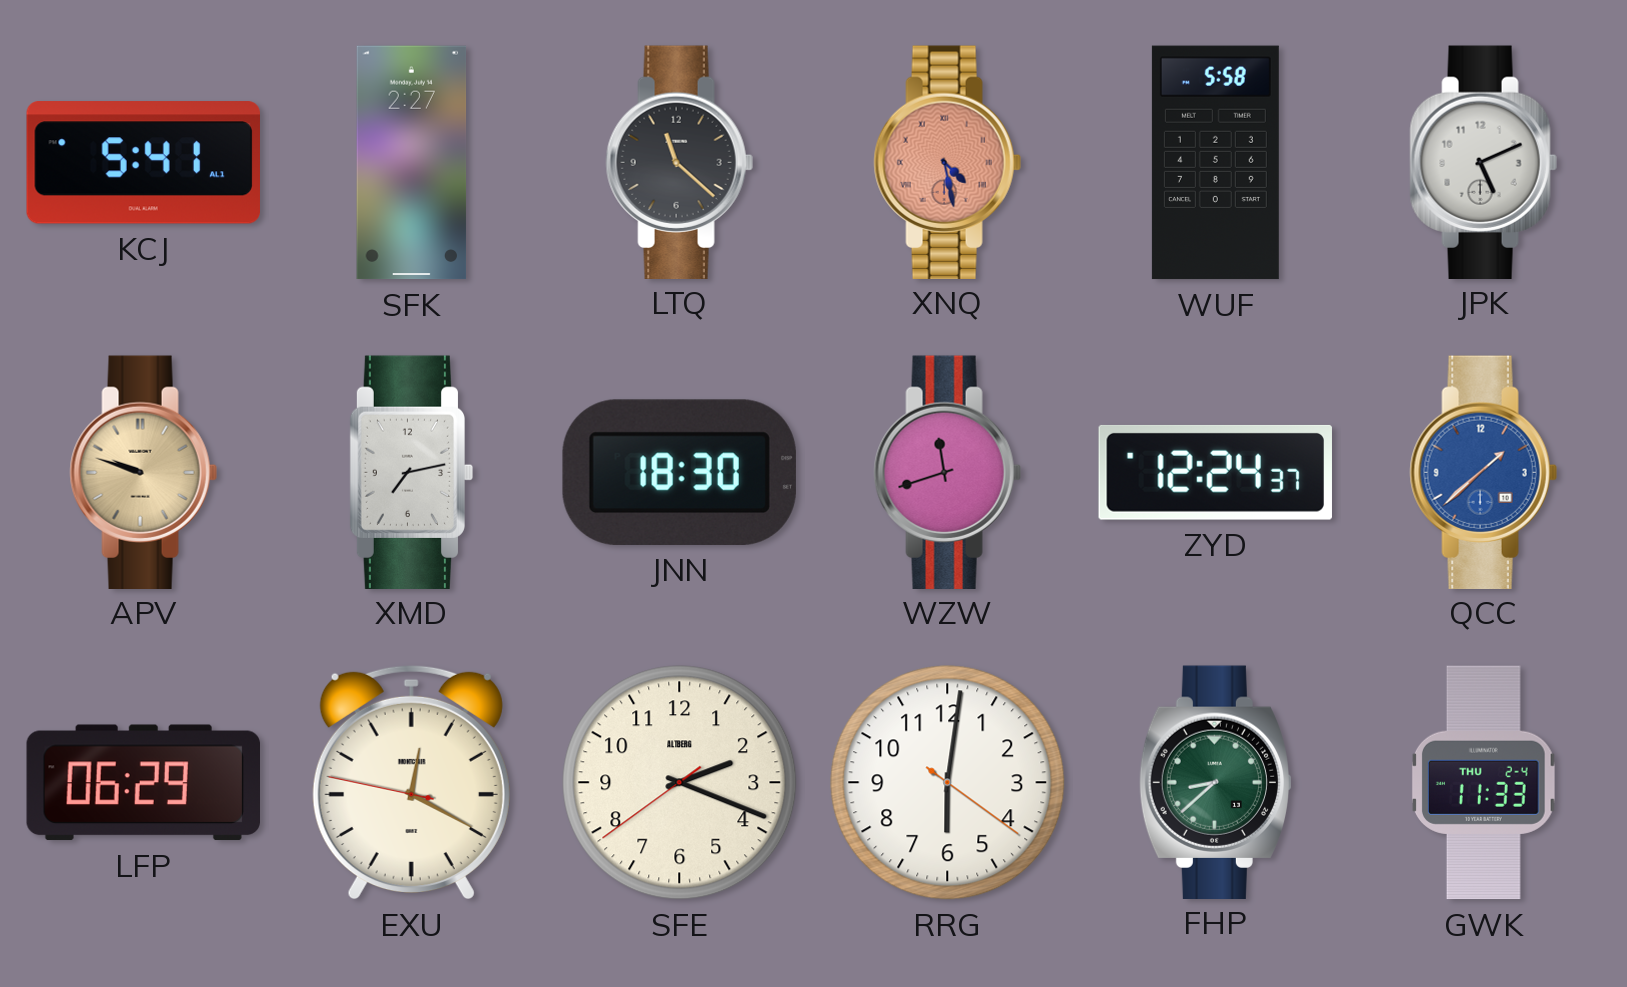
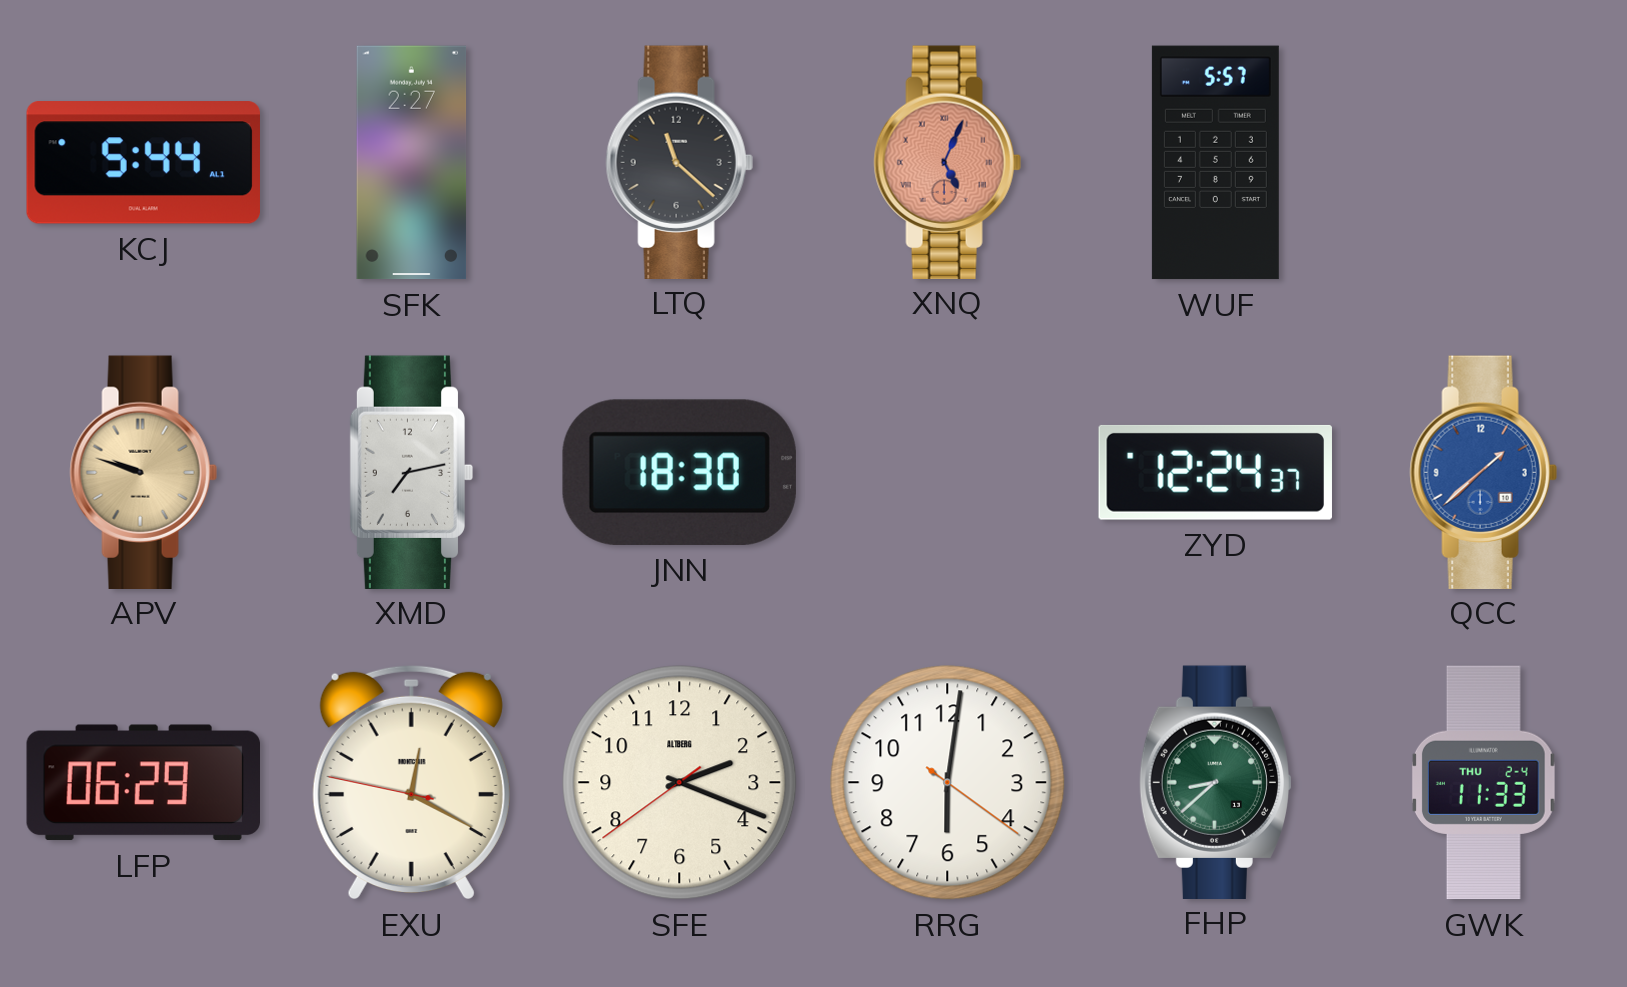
KCJ: 5:41 -> 5:44
XNQ: 4:28 -> 5:04
WUF: 5:58 -> 5:57
JPK: 5:11 -> none
WZW: 11:42 -> none
